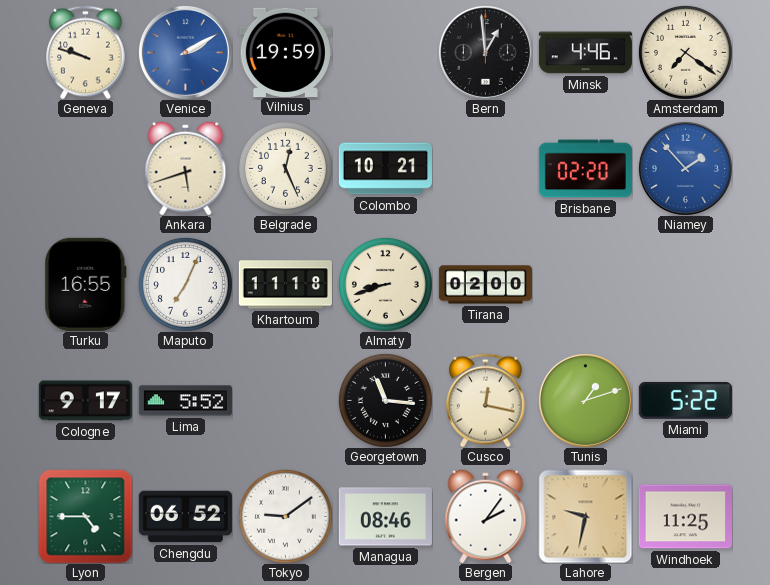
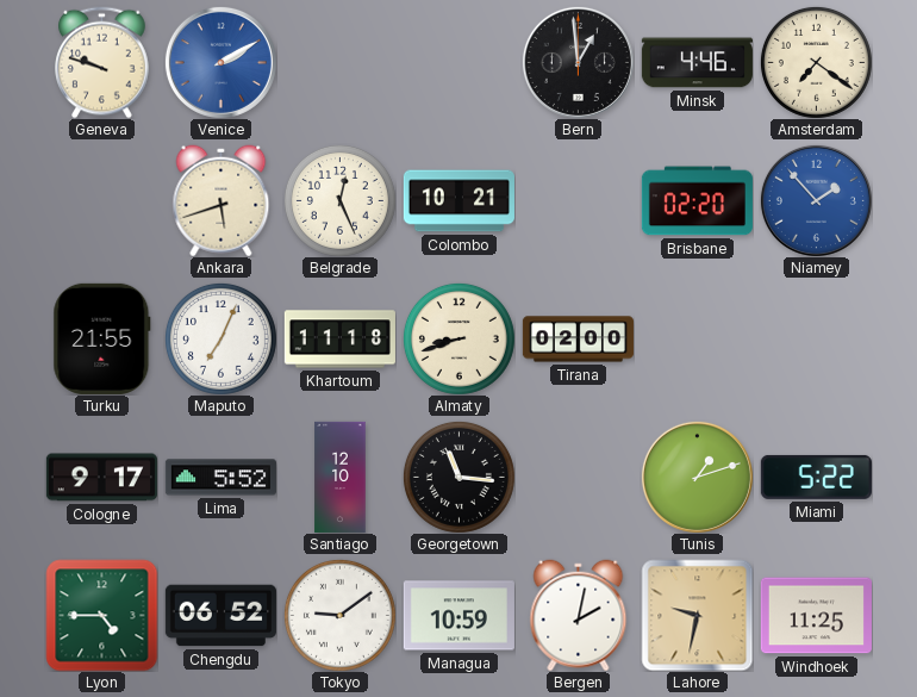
Vilnius: 19:59 -> none
Turku: 16:55 -> 21:55
Santiago: none -> 12:10
Cusco: 12:17 -> none
Managua: 08:46 -> 10:59
Bergen: 2:06 -> 2:02
